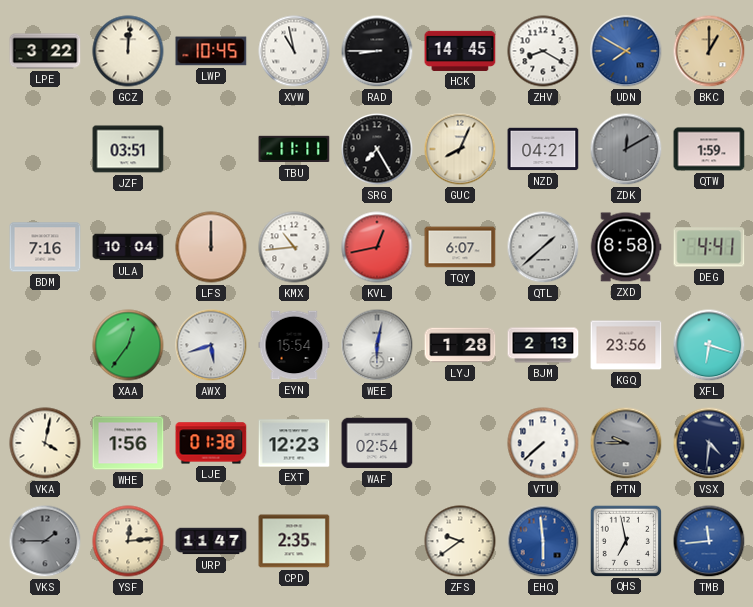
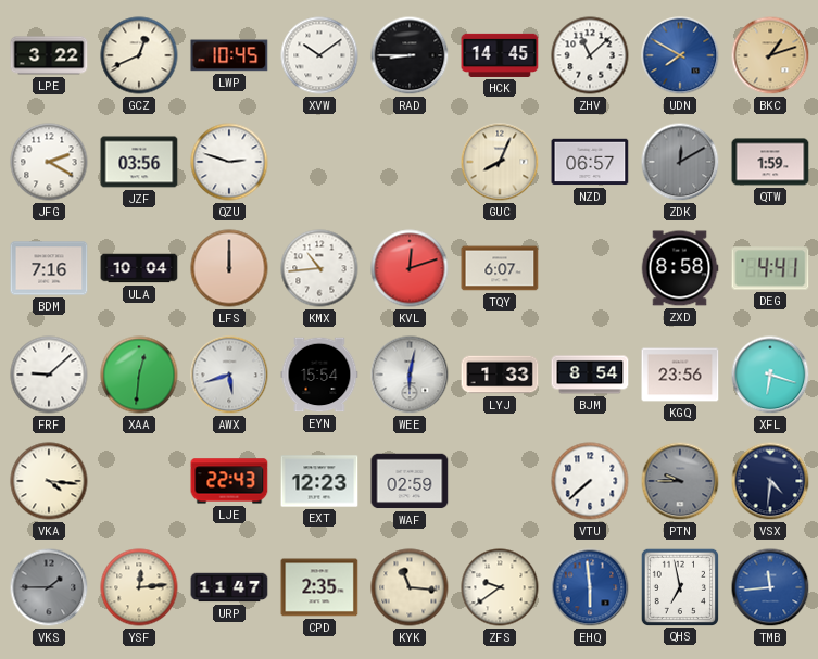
GCZ: 12:01 -> 12:41
XVW: 10:58 -> 10:09
ZHV: 8:20 -> 11:08
BKC: 1:00 -> 1:12
JFG: none -> 2:20
JZF: 03:51 -> 03:56
QZU: none -> 2:48
TBU: 11:11 -> none
SRG: 7:25 -> none
NZD: 04:21 -> 06:57
KVL: 12:43 -> 12:12
QTL: 1:38 -> none
FRF: none -> 9:08
XAA: 12:36 -> 12:31
LYJ: 1:28 -> 1:33
BJM: 2:13 -> 8:54
VKA: 4:02 -> 4:16
WHE: 1:56 -> none
LJE: 01:38 -> 22:43
WAF: 02:54 -> 02:59
KYK: none -> 11:16
